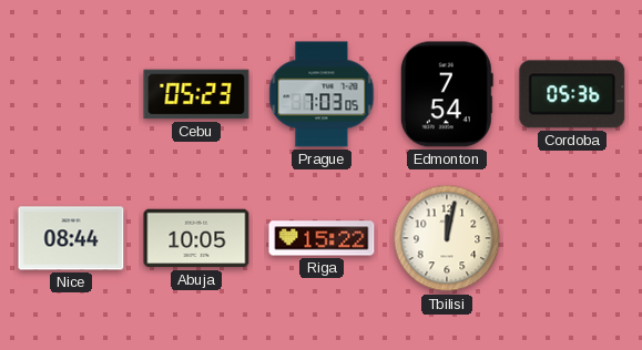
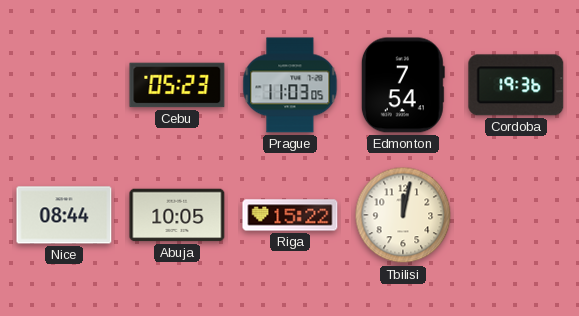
Prague: 7:03 -> 11:03
Cordoba: 05:36 -> 19:36
